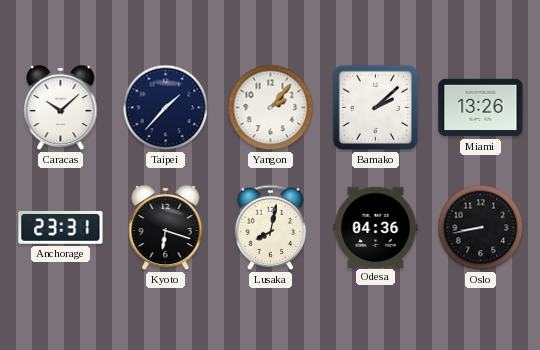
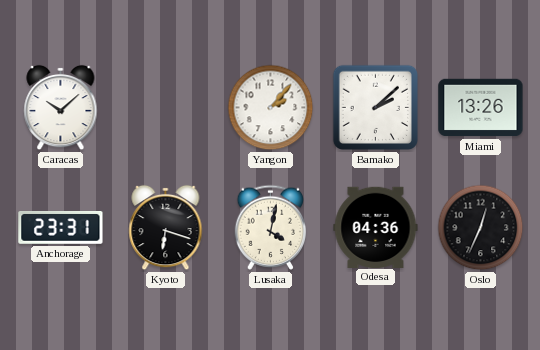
Taipei: 1:37 -> none
Lusaka: 8:02 -> 4:02
Oslo: 8:43 -> 12:34
